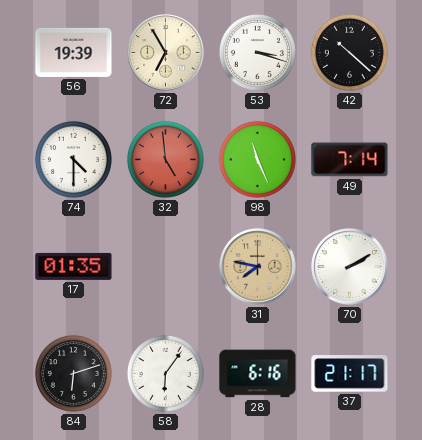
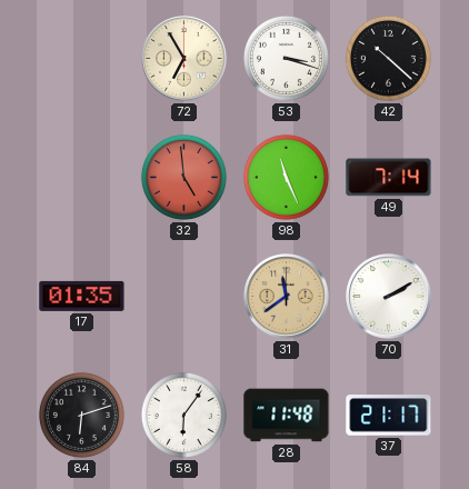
56: 19:39 -> none
74: 4:30 -> none
31: 7:47 -> 11:39
28: 6:16 -> 11:48
